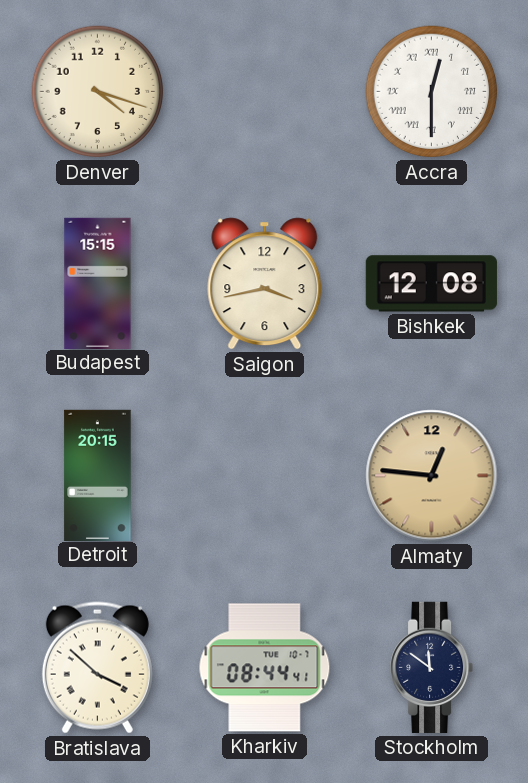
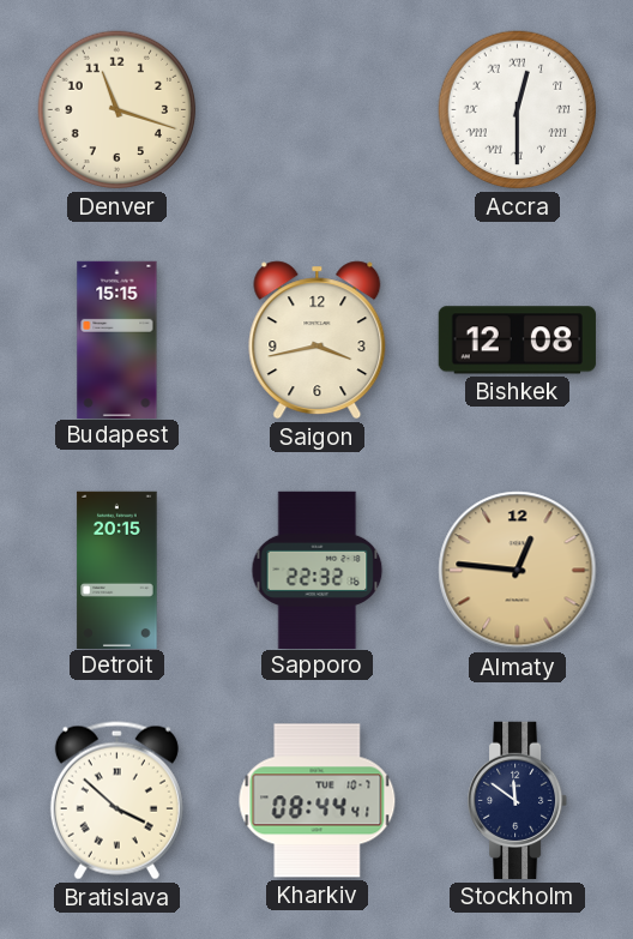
Denver: 4:18 -> 11:18
Sapporo: none -> 22:32
